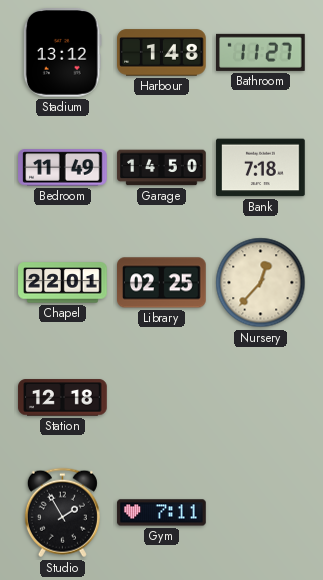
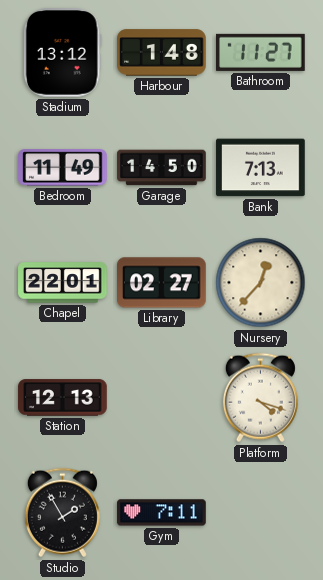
Bank: 7:18 -> 7:13
Library: 02:25 -> 02:27
Station: 12:18 -> 12:13
Platform: none -> 4:18
